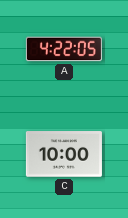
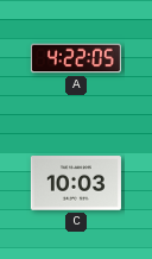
C: 10:00 -> 10:03
